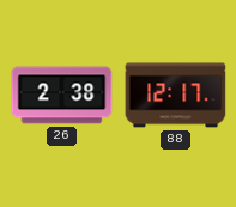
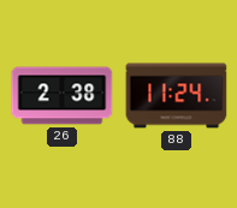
88: 12:17 -> 11:24
